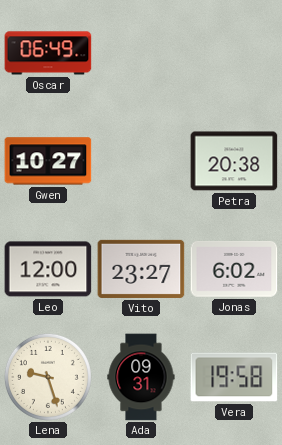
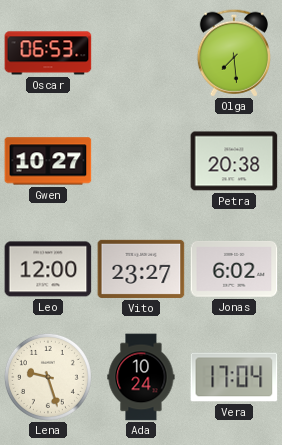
Oscar: 06:49 -> 06:53
Olga: none -> 7:29
Ada: 09:31 -> 10:24
Vera: 19:58 -> 17:04
